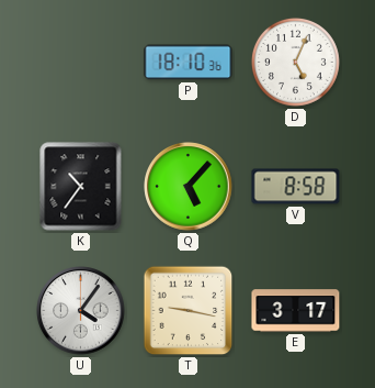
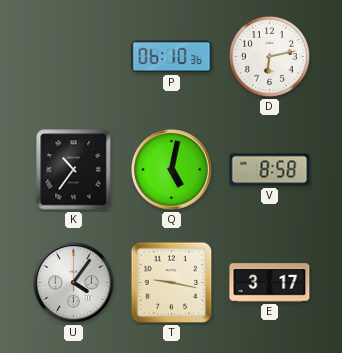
P: 18:10 -> 06:10
D: 5:04 -> 6:13
Q: 5:07 -> 5:02
